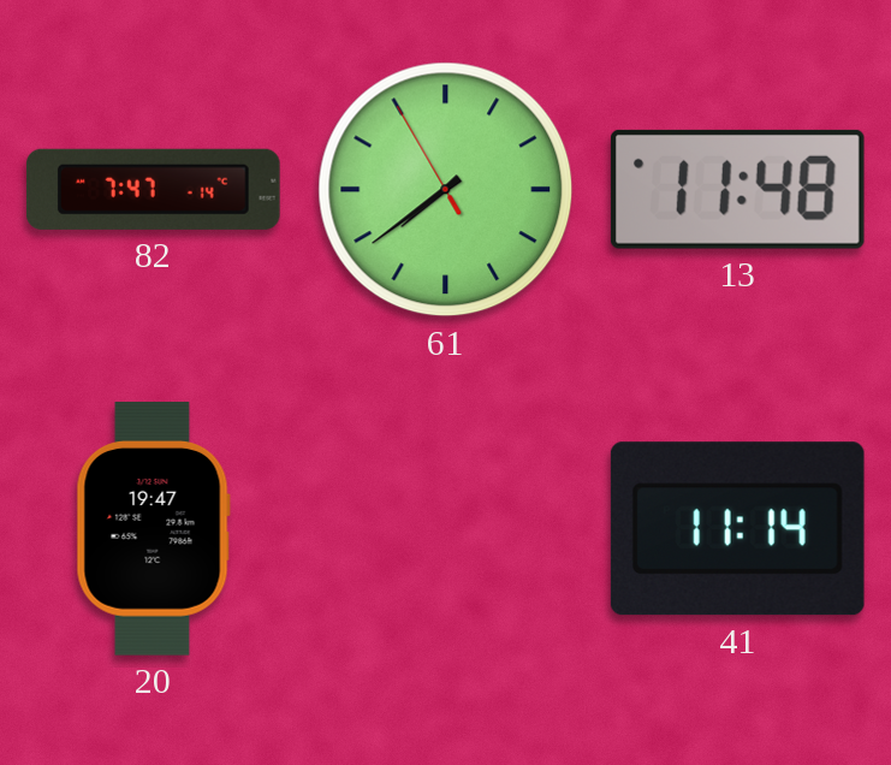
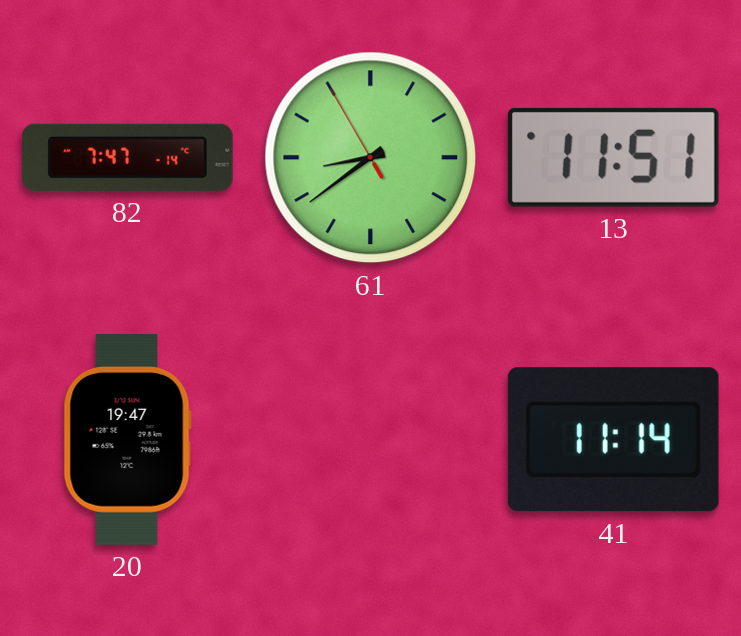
61: 7:38 -> 8:38
13: 11:48 -> 11:51
